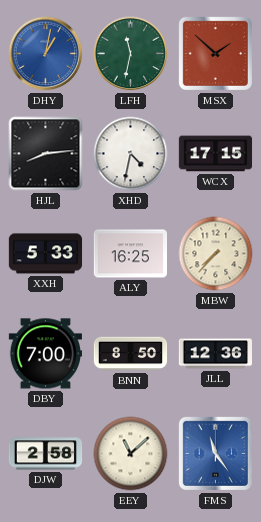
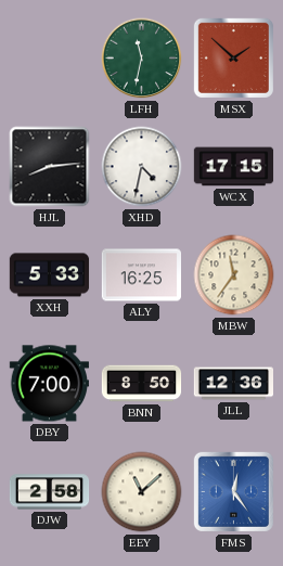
DHY: 1:02 -> none
MBW: 7:37 -> 11:36
FMS: 11:24 -> 12:24
